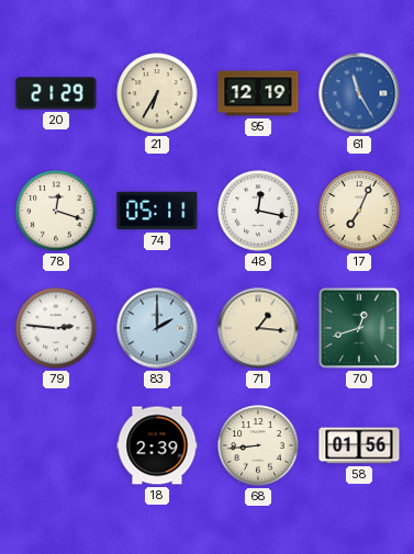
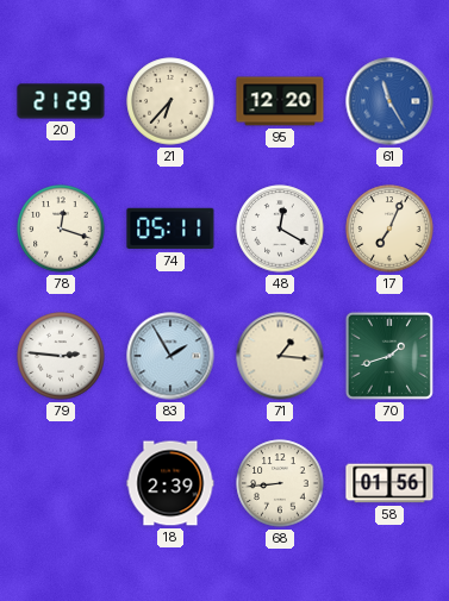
21: 6:35 -> 6:37
95: 12:19 -> 12:20
48: 12:17 -> 12:20
83: 2:00 -> 1:55
70: 12:42 -> 1:42
